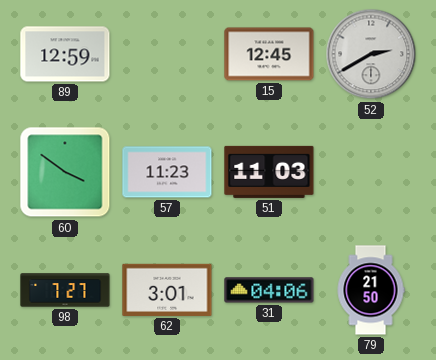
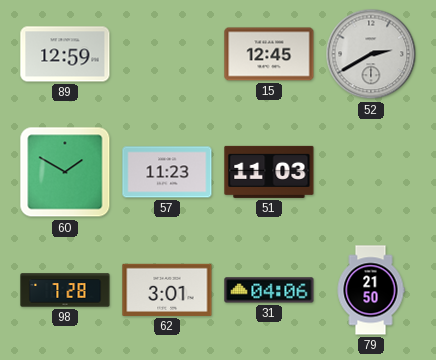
60: 3:51 -> 1:50
98: 7:27 -> 7:28
